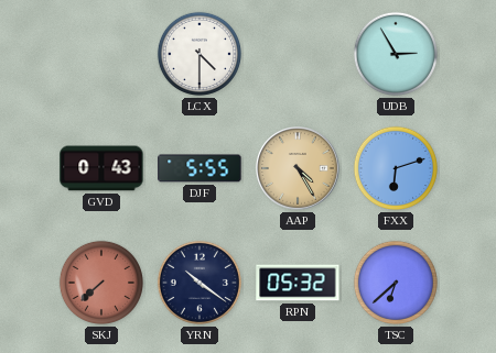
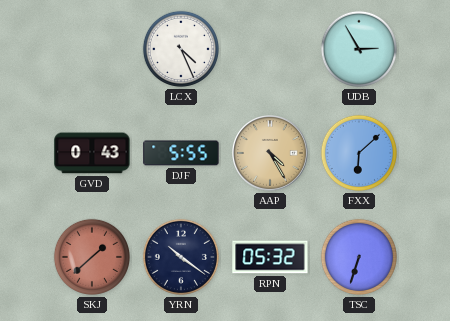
LCX: 4:30 -> 4:26
FXX: 6:12 -> 6:08
SKJ: 7:38 -> 1:38
TSC: 6:38 -> 6:33
